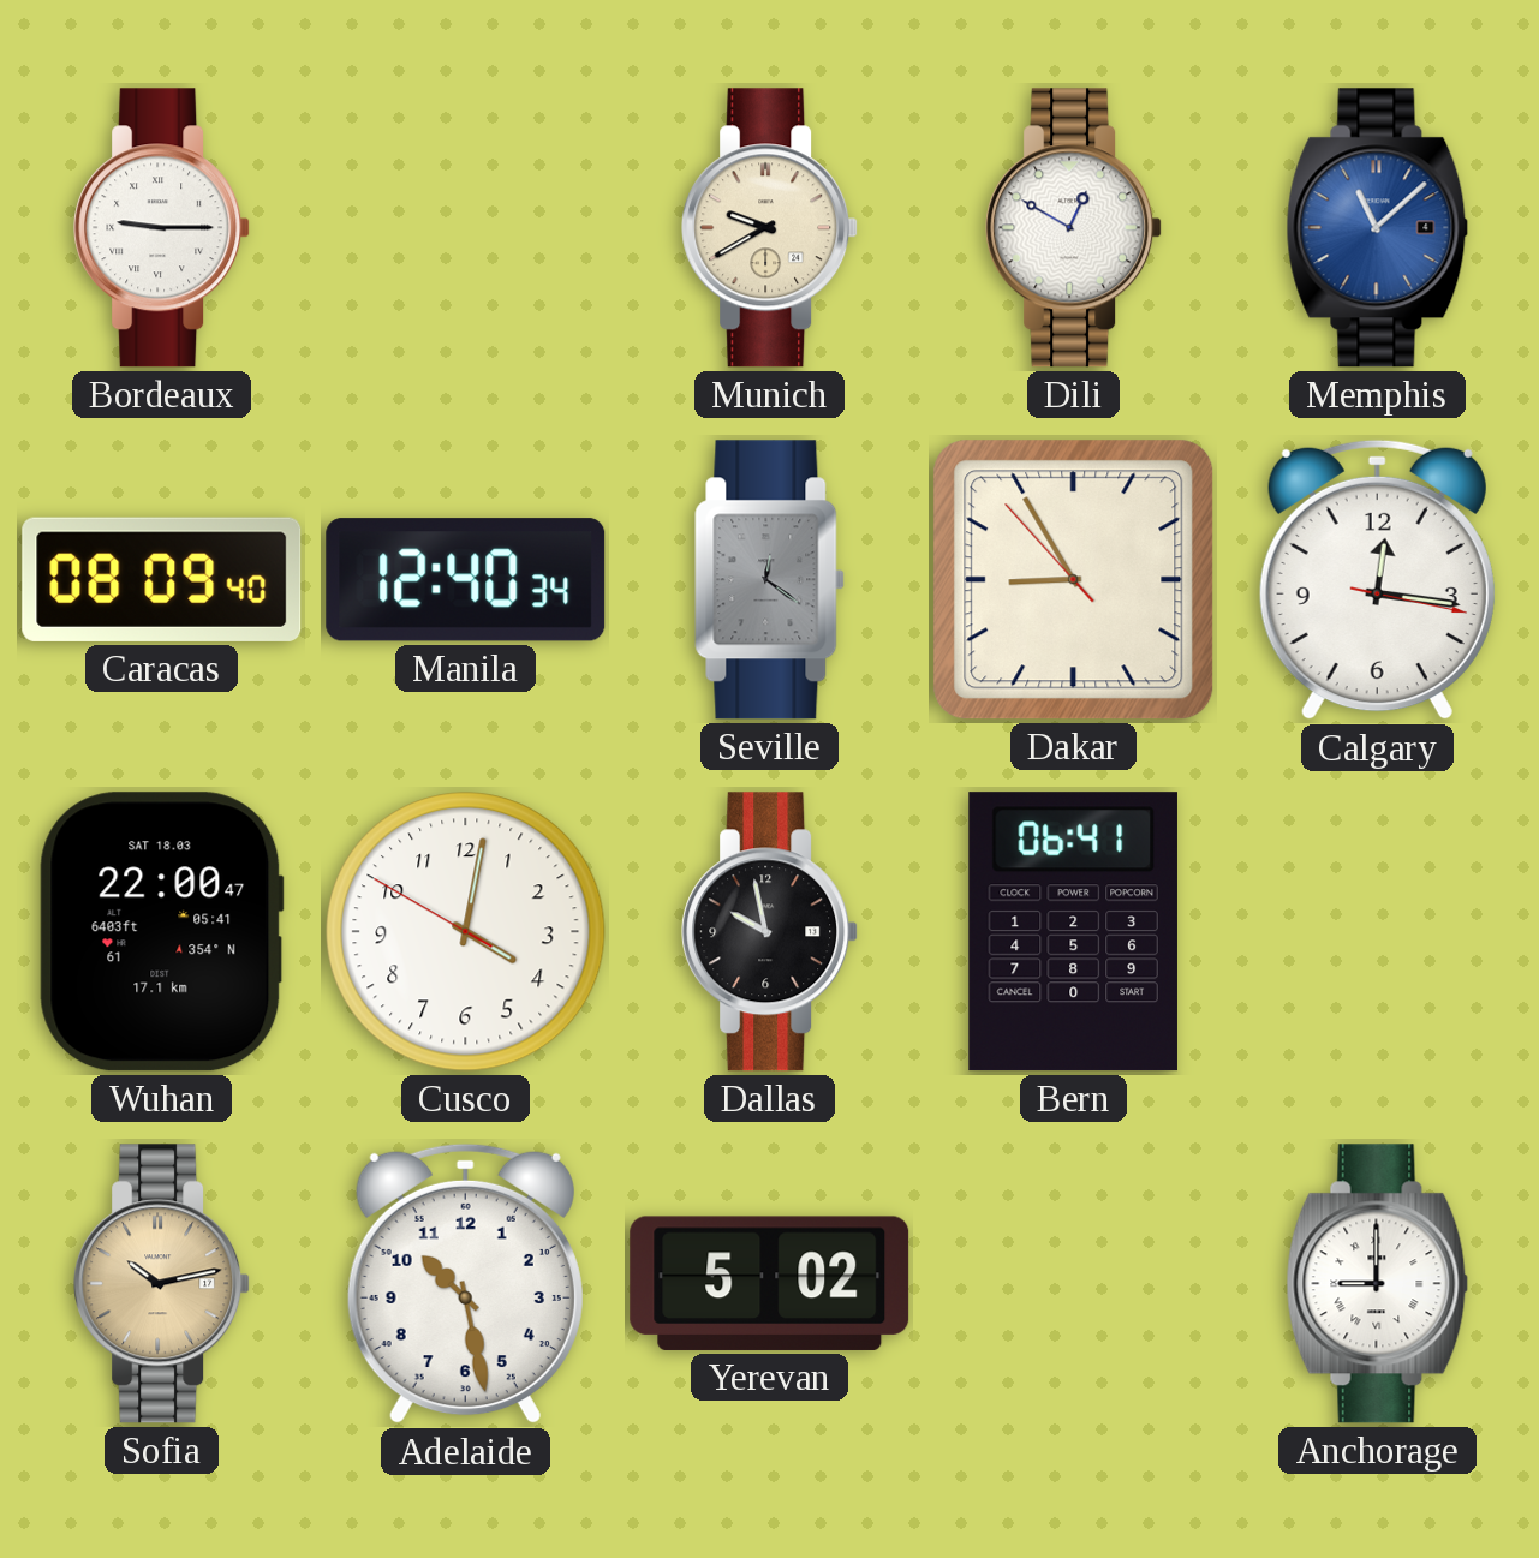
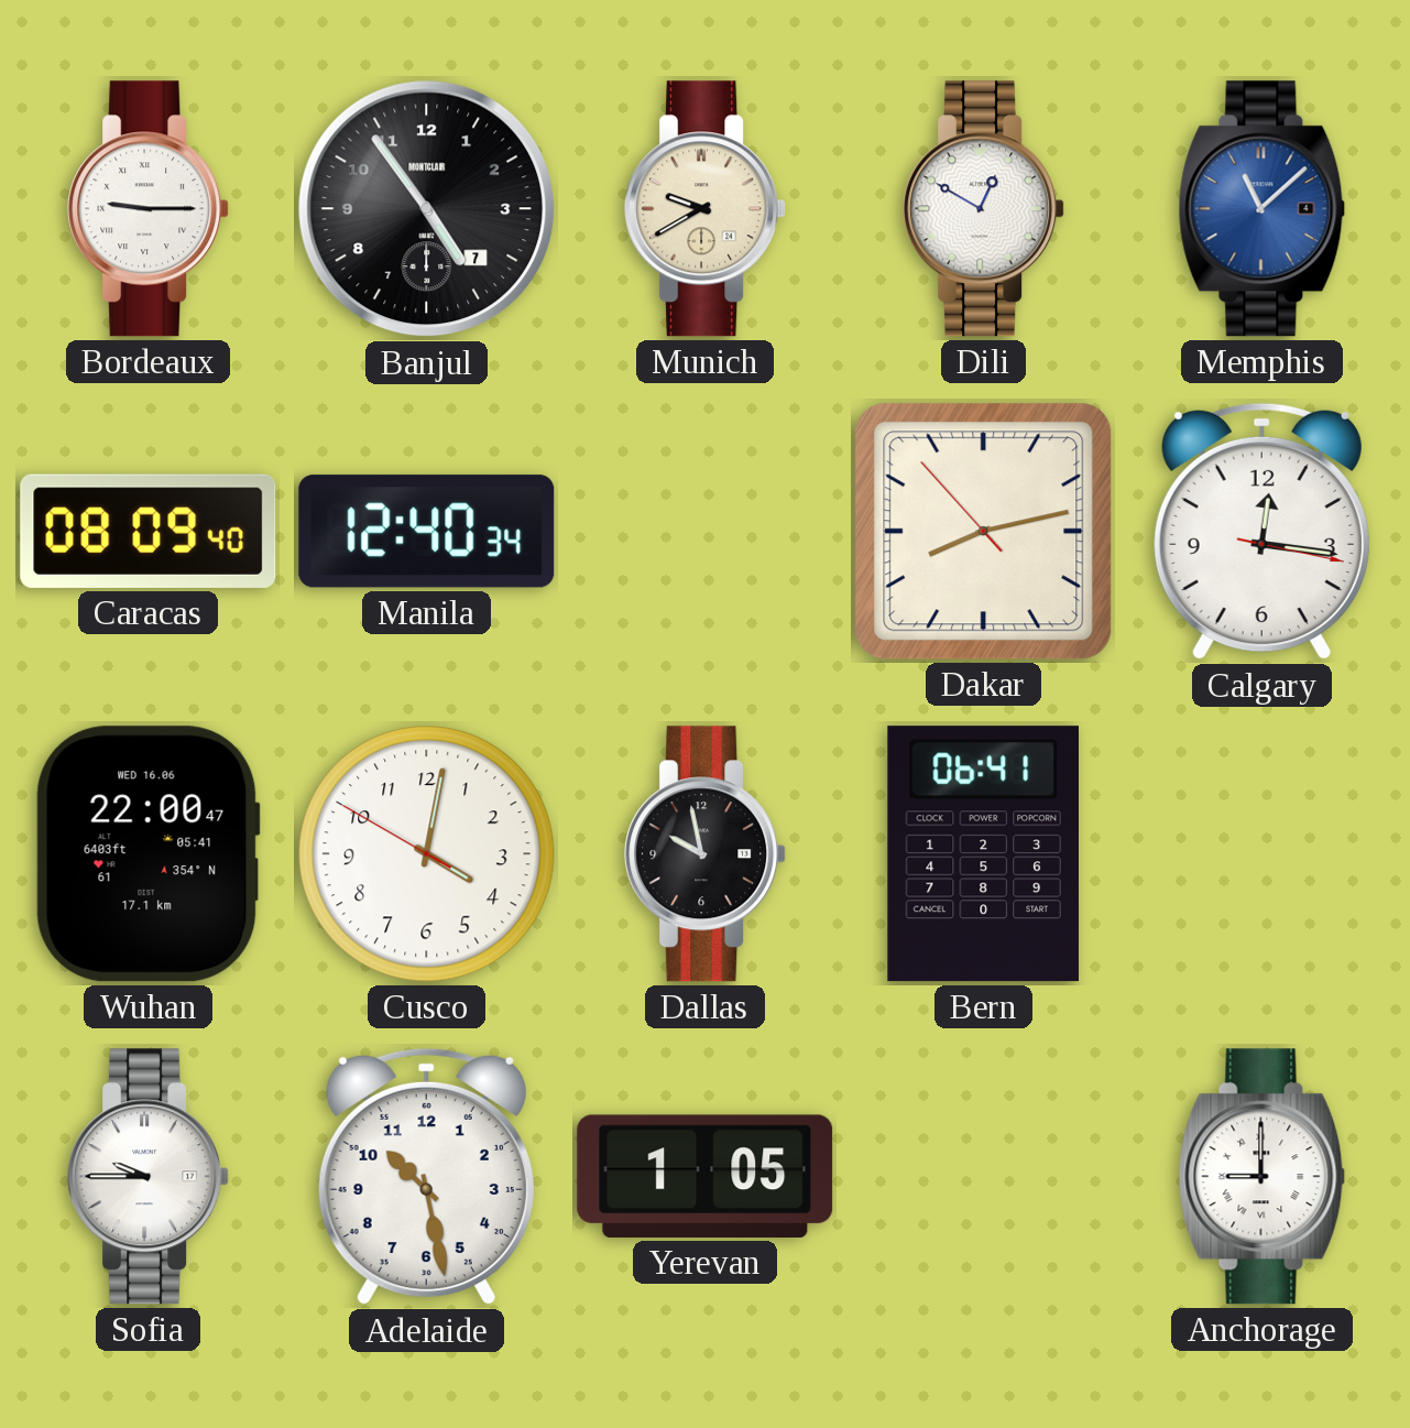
Banjul: none -> 4:54
Seville: 12:21 -> none
Dakar: 8:54 -> 8:12
Wuhan date: SAT 18.03 -> WED 16.06
Sofia: 10:13 -> 9:45
Sofia dial: champagne -> white
Yerevan: 5:02 -> 1:05
